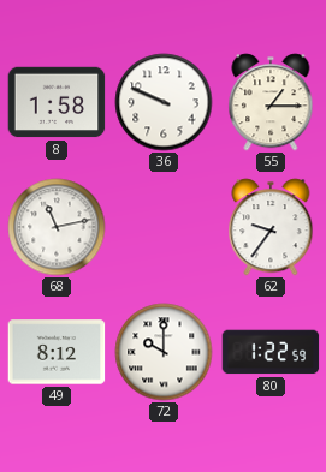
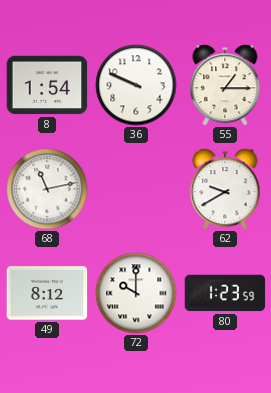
8: 1:58 -> 1:54
62: 9:36 -> 9:40
80: 1:22 -> 1:23
